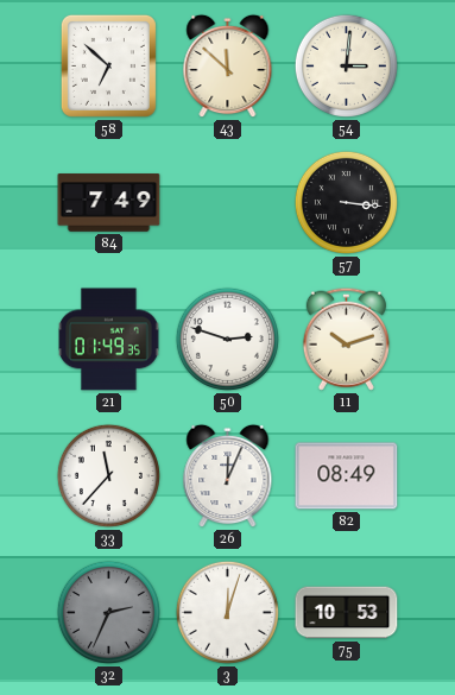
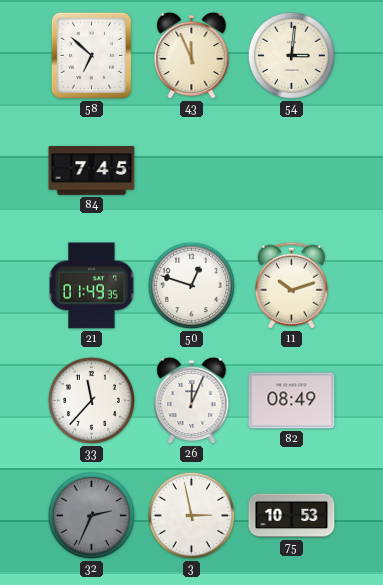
43: 11:52 -> 11:56
84: 7:49 -> 7:45
57: 3:16 -> none
50: 2:48 -> 12:48
3: 12:03 -> 2:58
